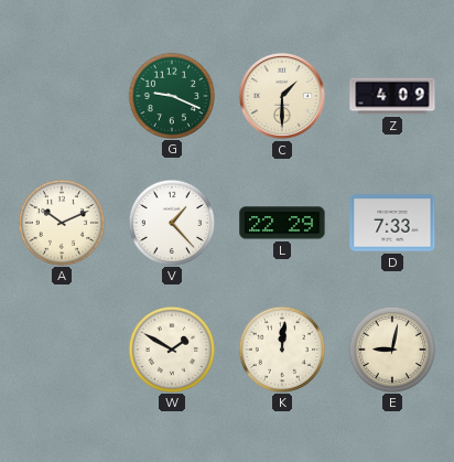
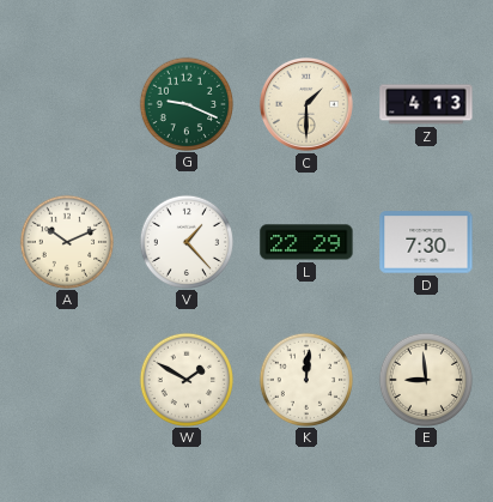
Z: 4:09 -> 4:13
D: 7:33 -> 7:30
E: 9:02 -> 8:59
